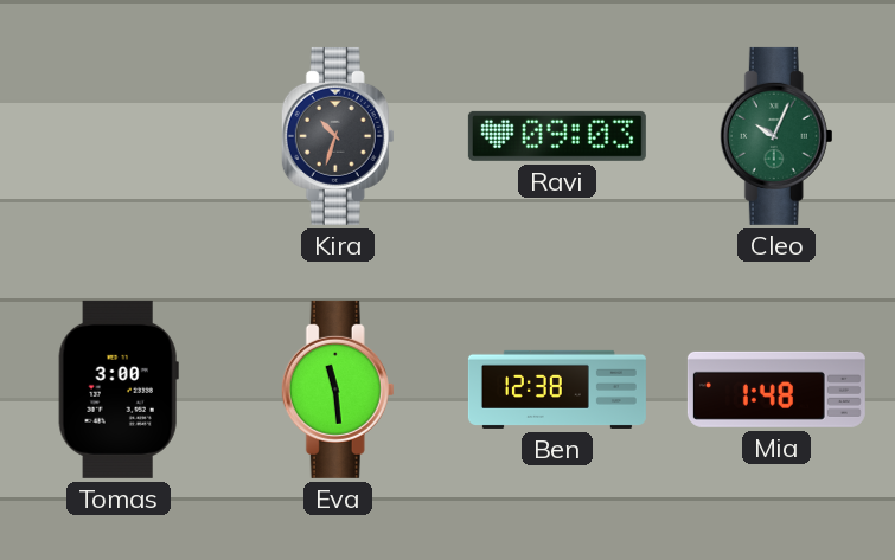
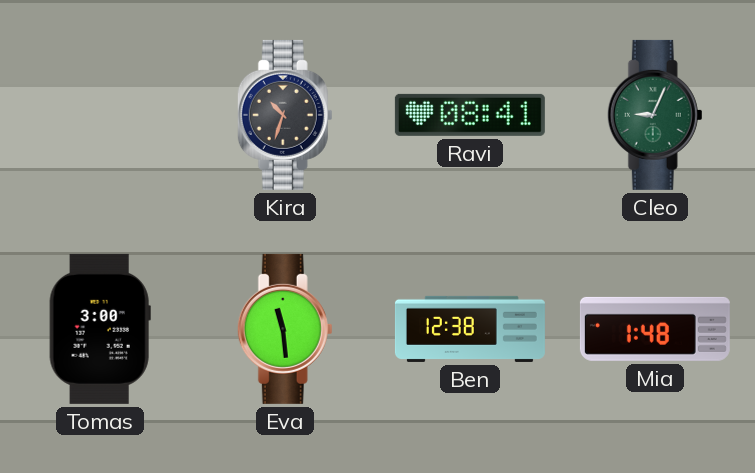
Ravi: 09:03 -> 08:41
Cleo: 10:04 -> 9:04
